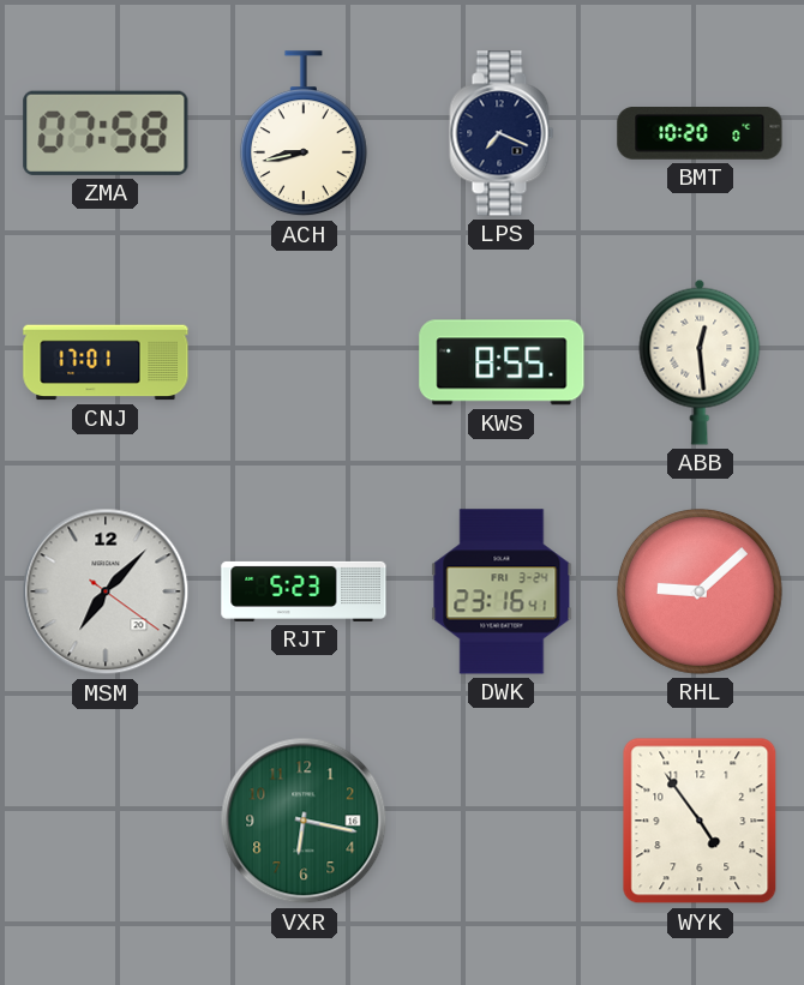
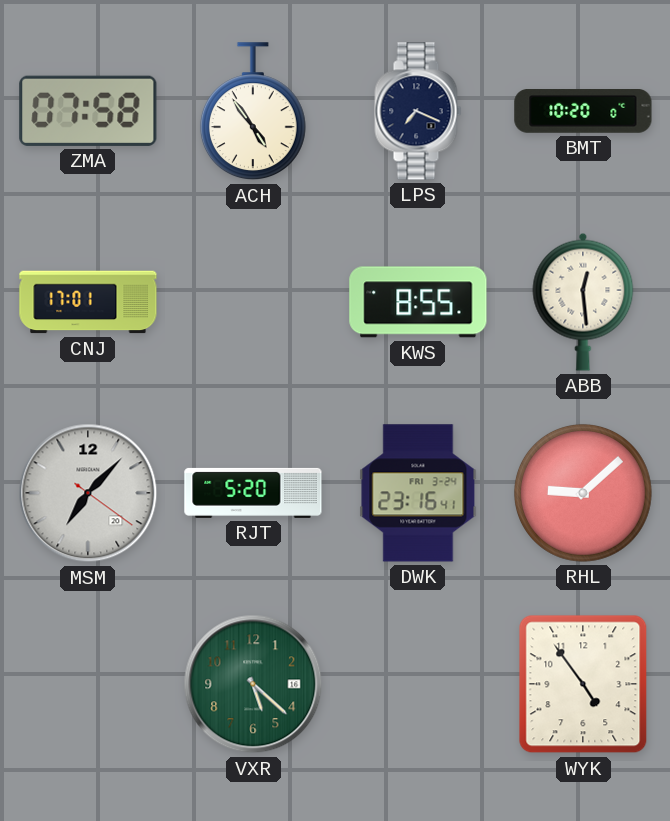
ACH: 8:43 -> 4:54
RJT: 5:23 -> 5:20
VXR: 6:17 -> 5:22
